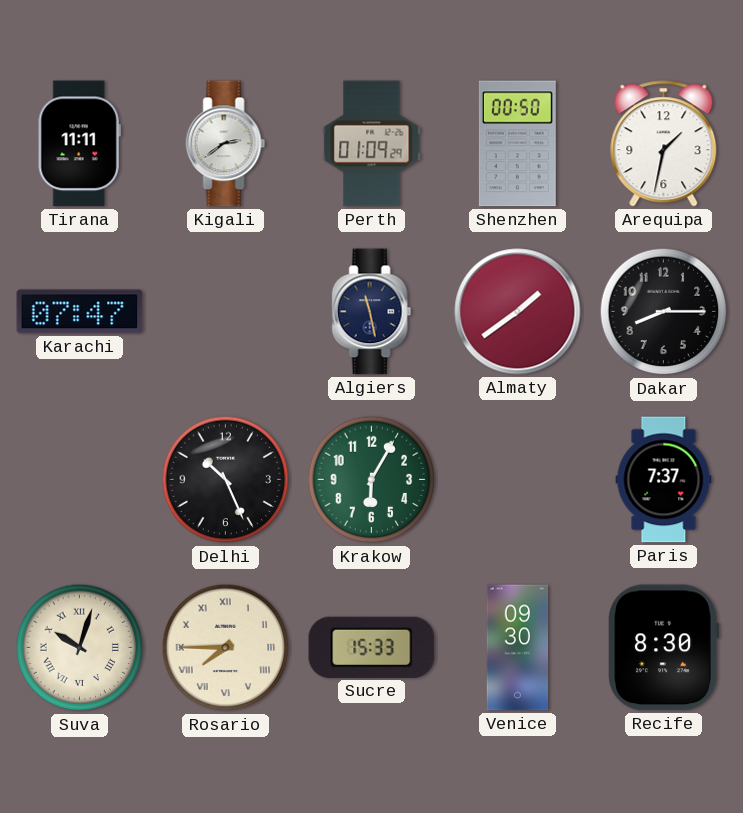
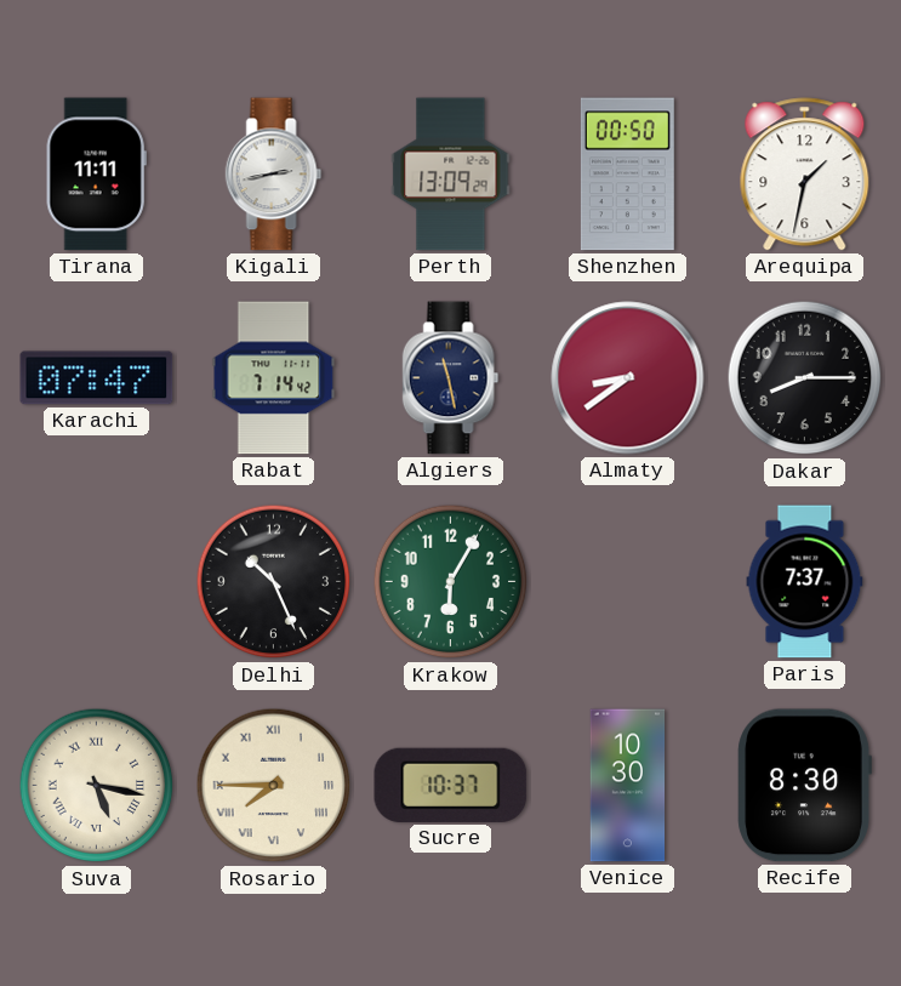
Kigali: 2:39 -> 2:43
Perth: 01:09 -> 13:09
Rabat: none -> 7:14
Almaty: 1:39 -> 8:39
Suva: 10:03 -> 5:17
Sucre: 15:33 -> 10:37
Venice: 09:30 -> 10:30
